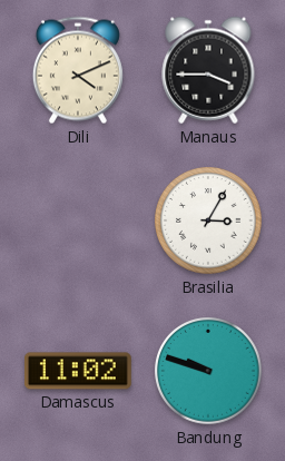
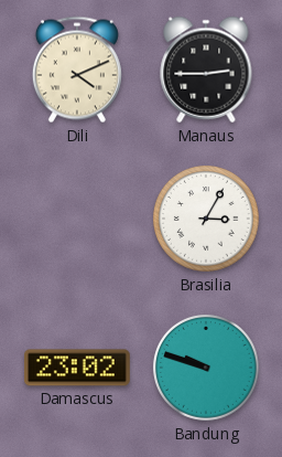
Manaus: 3:45 -> 2:45
Damascus: 11:02 -> 23:02
